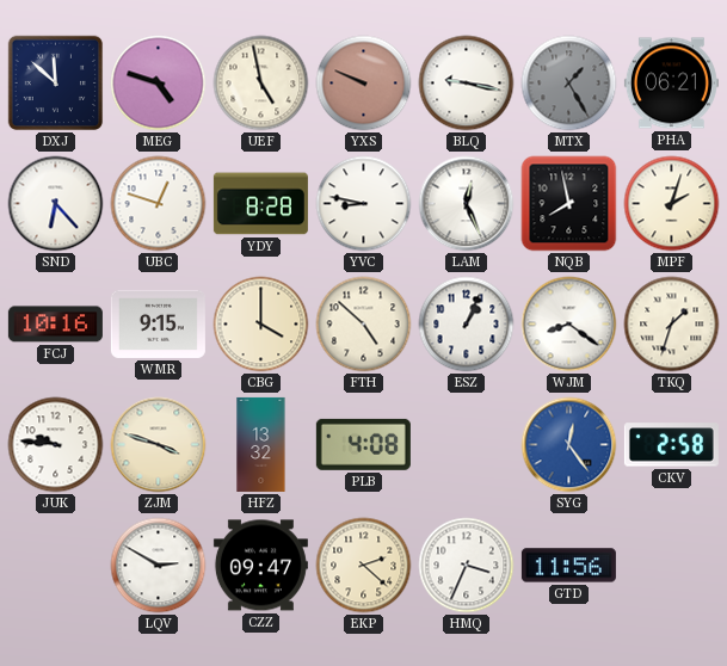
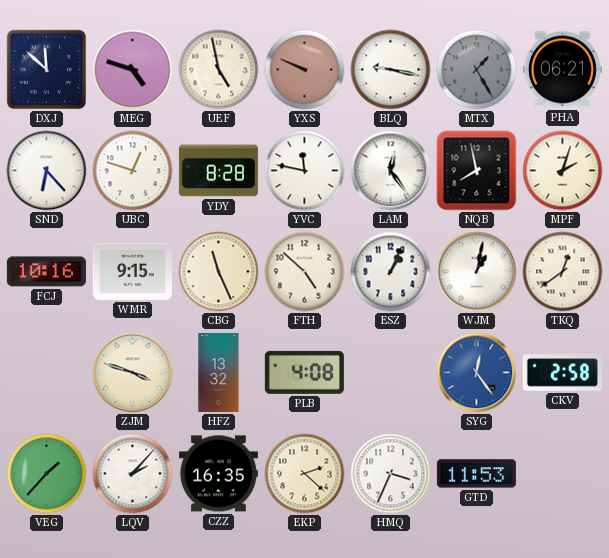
YVC: 8:47 -> 11:47
LAM: 12:26 -> 12:24
CBG: 4:00 -> 11:26
WJM: 8:21 -> 1:02
TKQ: 1:33 -> 12:39
JUK: 9:46 -> none
VEG: none -> 1:37
LQV: 2:50 -> 2:07
CZZ: 09:47 -> 16:35
GTD: 11:56 -> 11:53
